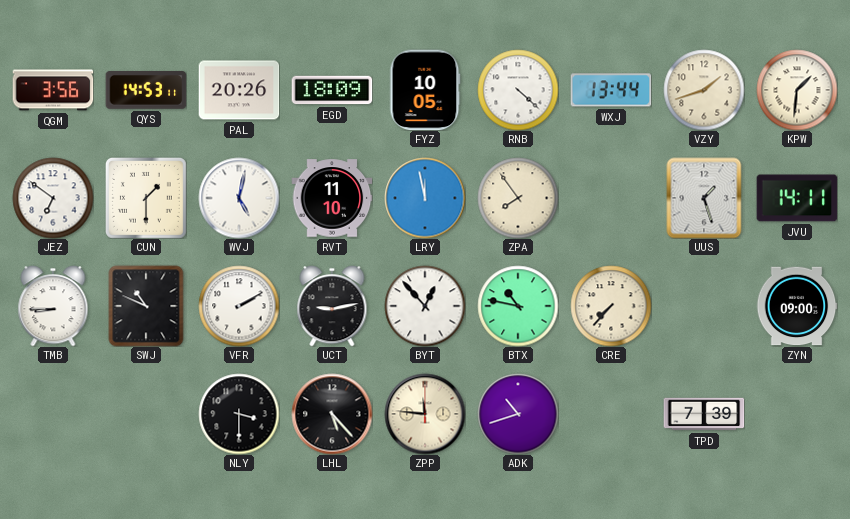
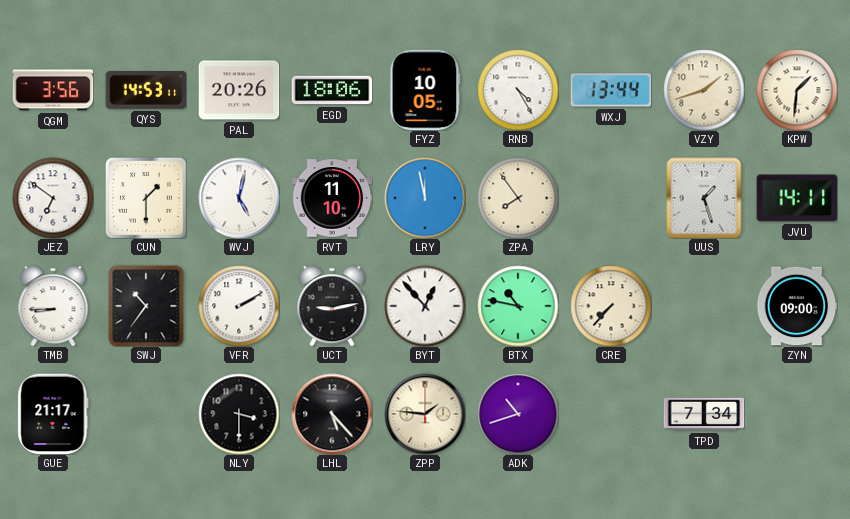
EGD: 18:09 -> 18:06
RNB: 4:22 -> 4:25
SWJ: 10:49 -> 10:36
GUE: none -> 21:17
ZPP: 11:46 -> 1:46
TPD: 7:39 -> 7:34
